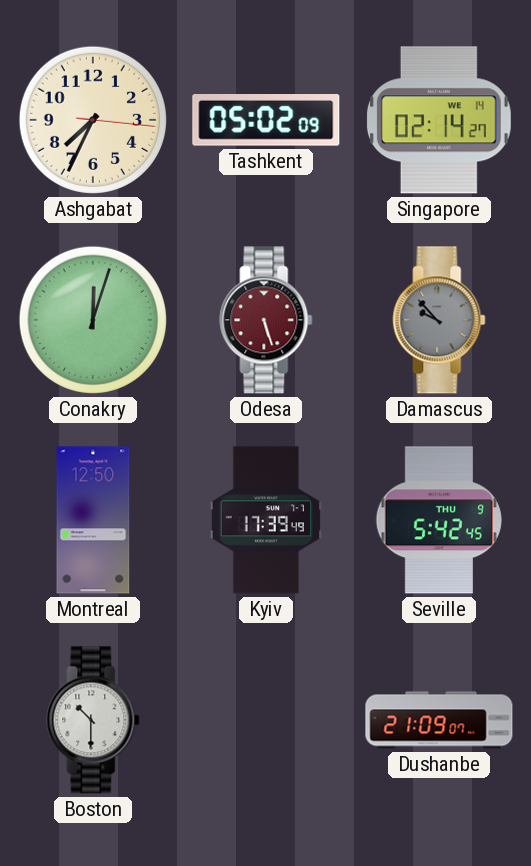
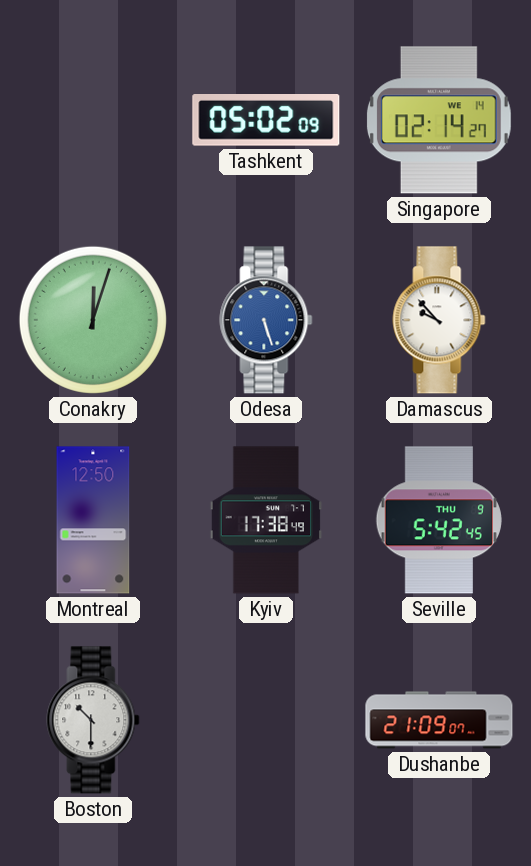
Ashgabat: 7:34 -> none
Odesa dial: burgundy -> blue
Damascus dial: grey -> white
Kyiv: 17:39 -> 17:38
